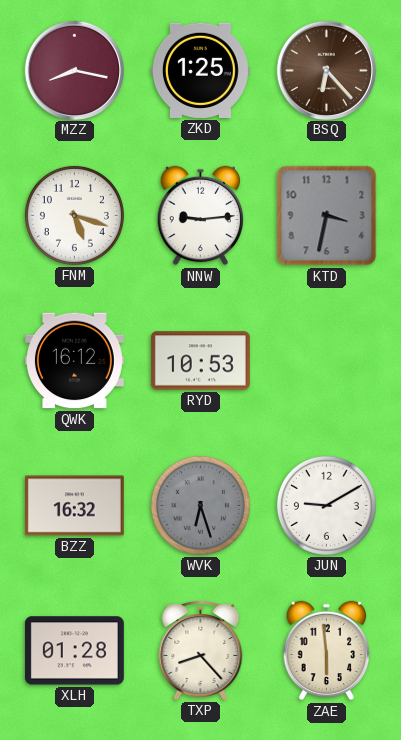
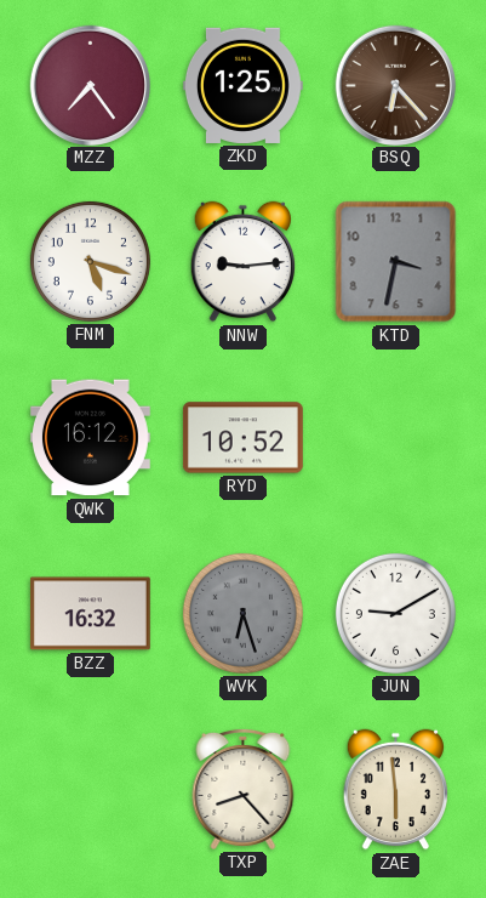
MZZ: 8:17 -> 7:24
RYD: 10:53 -> 10:52
XLH: 01:28 -> none
